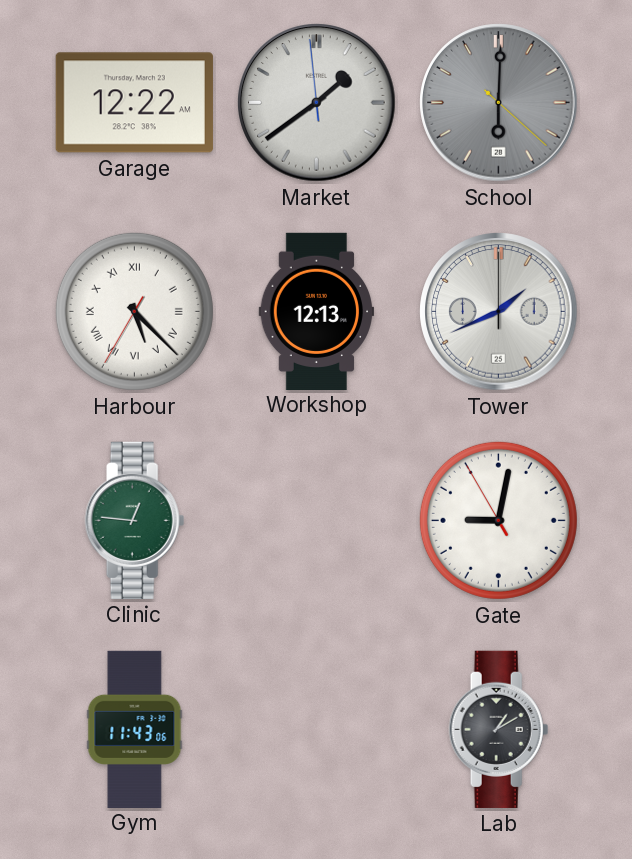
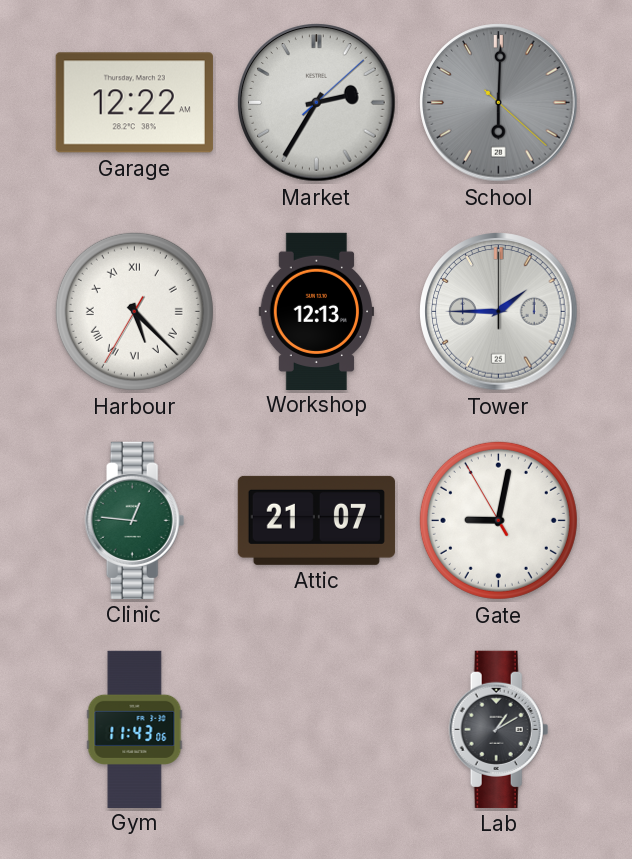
Market: 1:38 -> 2:35
Tower: 1:41 -> 1:45
Attic: none -> 21:07
